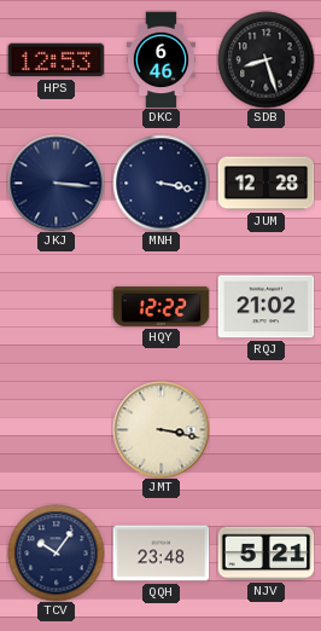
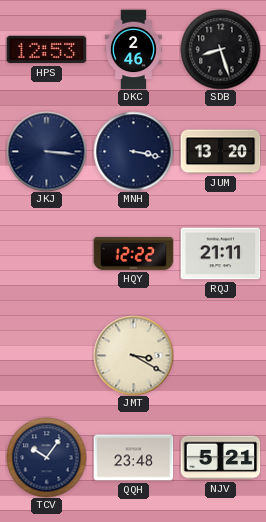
DKC: 6:46 -> 2:46
JUM: 12:28 -> 13:20
RQJ: 21:02 -> 21:11
JMT: 3:17 -> 3:20
